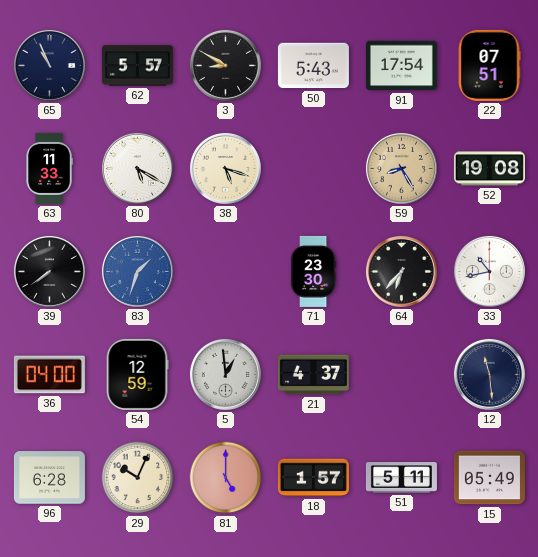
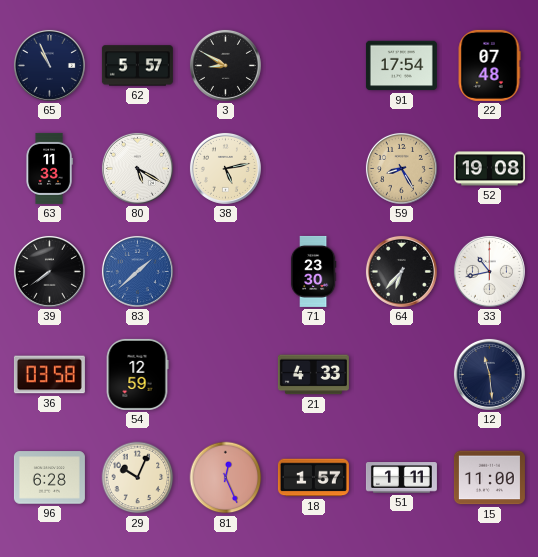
50: 5:43 -> none
22: 07:51 -> 07:48
38: 5:18 -> 5:13
83: 1:33 -> 1:38
36: 04:00 -> 03:58
5: 12:59 -> none
21: 4:37 -> 4:33
81: 5:00 -> 12:26
51: 5:11 -> 1:11
15: 05:49 -> 11:00
